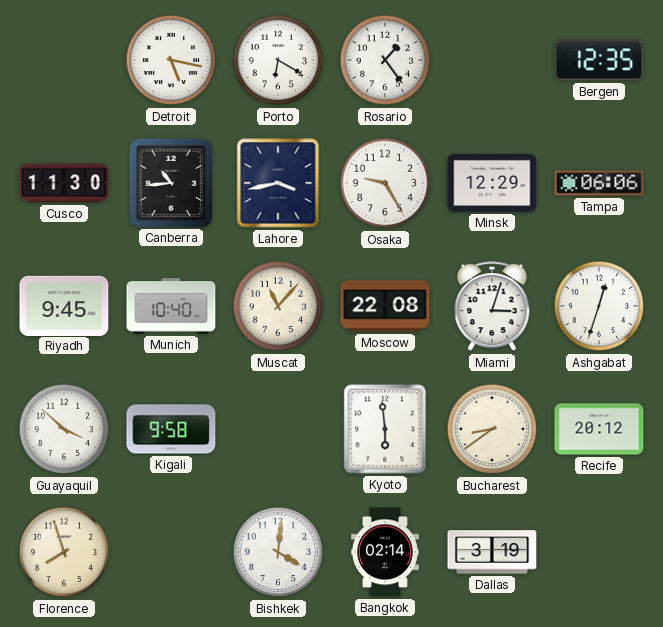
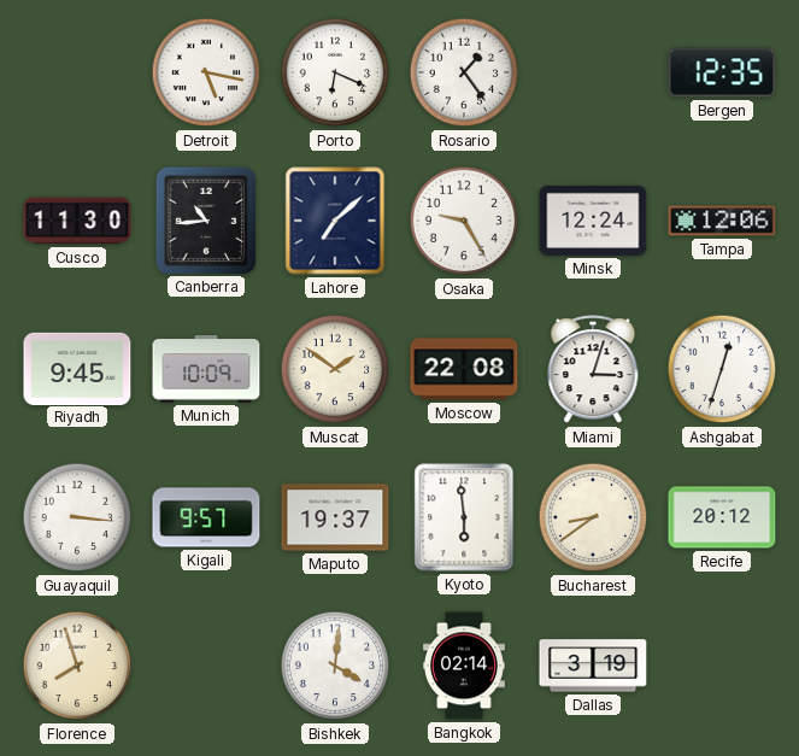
Porto: 6:20 -> 6:19
Lahore: 3:43 -> 7:08
Minsk: 12:29 -> 12:24
Tampa: 06:06 -> 12:06
Munich: 10:40 -> 10:09
Muscat: 11:07 -> 1:51
Guayaquil: 3:52 -> 3:16
Kigali: 9:58 -> 9:57
Maputo: none -> 19:37
